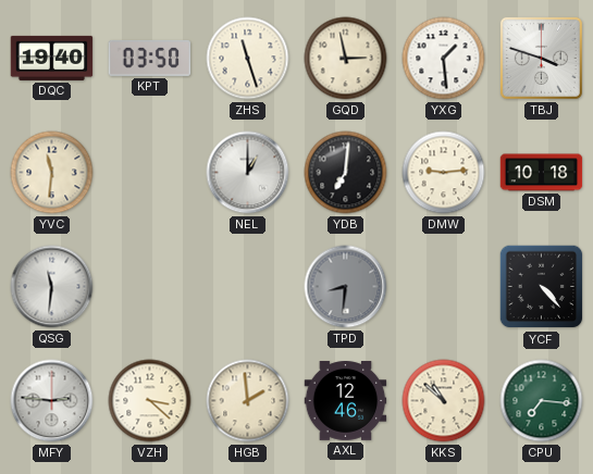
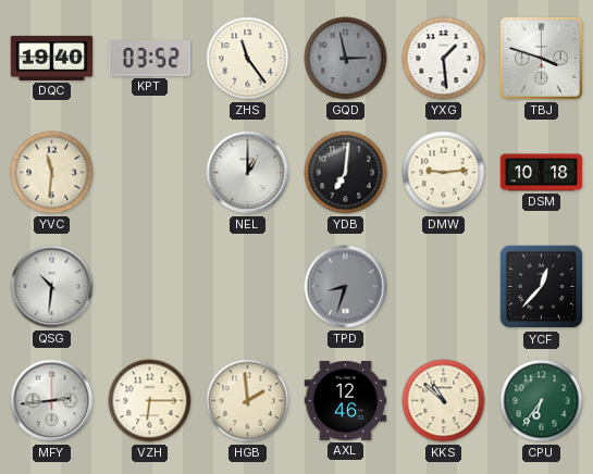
KPT: 03:50 -> 03:52
ZHS: 11:27 -> 11:24
GQD dial: cream -> grey
QSG: 11:31 -> 10:31
TPD: 8:31 -> 8:33
YCF: 4:23 -> 12:37
MFY: 2:46 -> 2:44
VZH: 3:22 -> 6:15
CPU: 7:16 -> 6:36
